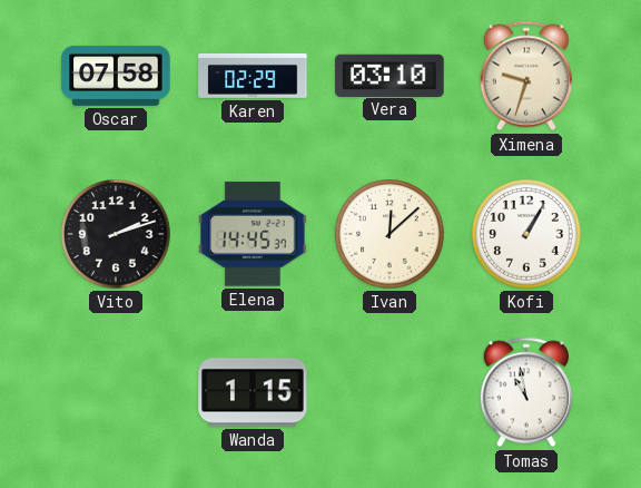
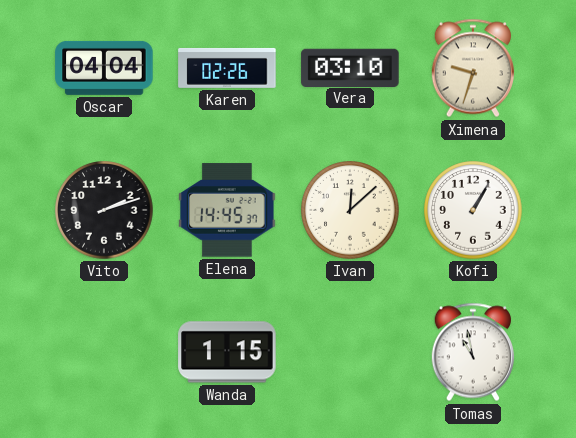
Oscar: 07:58 -> 04:04
Karen: 02:29 -> 02:26
